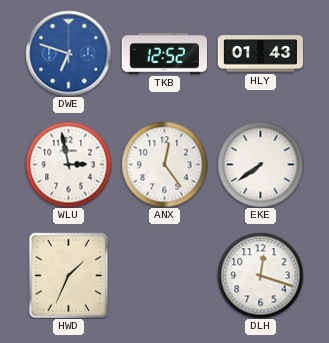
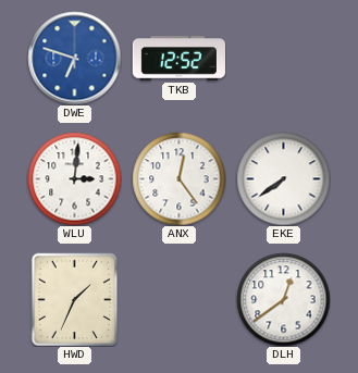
HLY: 01:43 -> none
WLU: 2:58 -> 3:01
DLH: 12:18 -> 12:39
